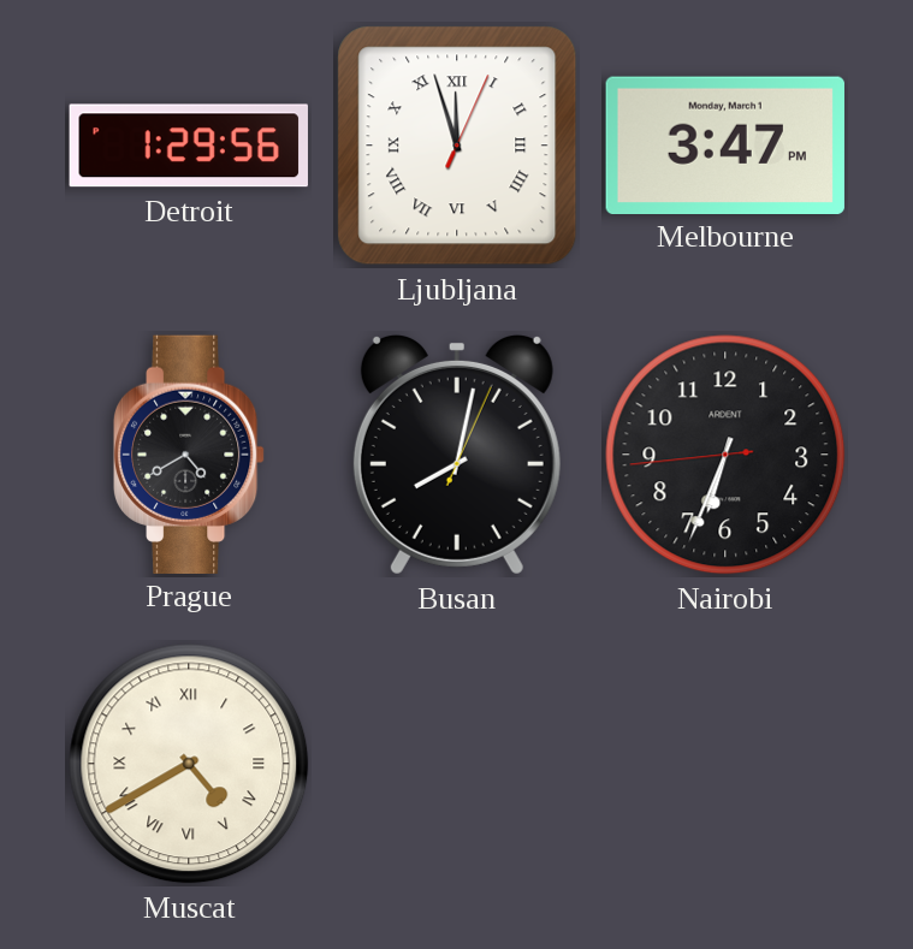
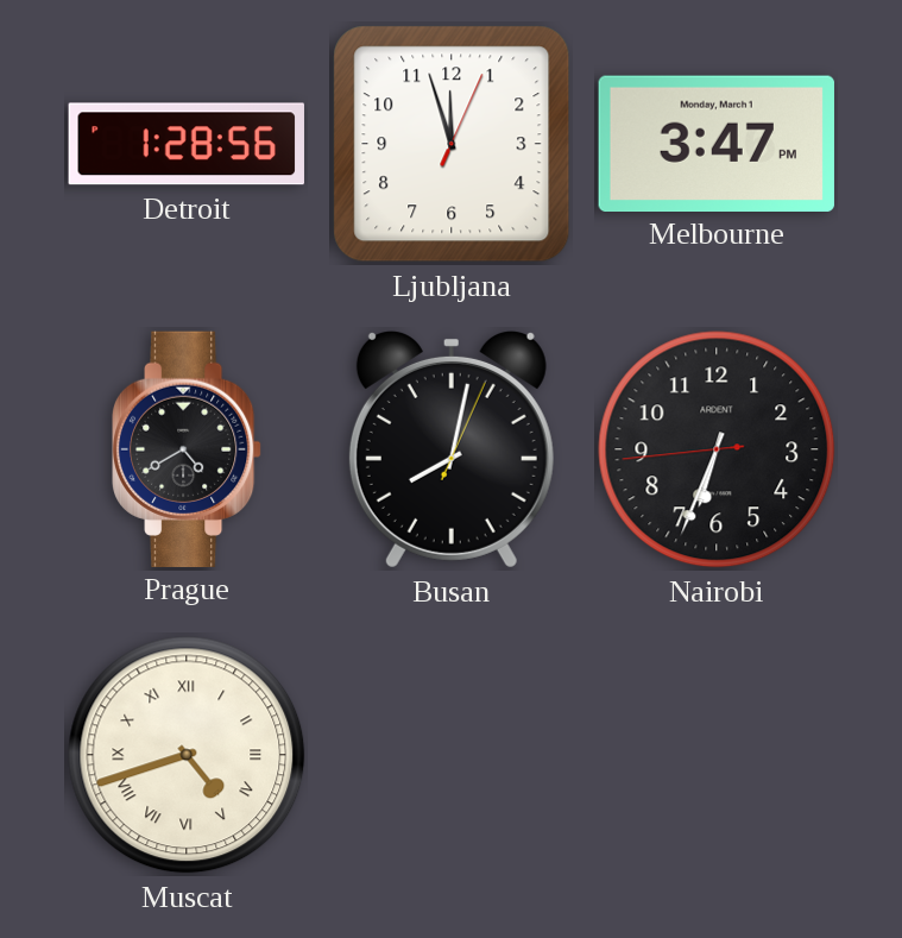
Detroit: 1:29 -> 1:28
Ljubljana numerals: Roman -> Arabic
Muscat: 4:40 -> 4:42
